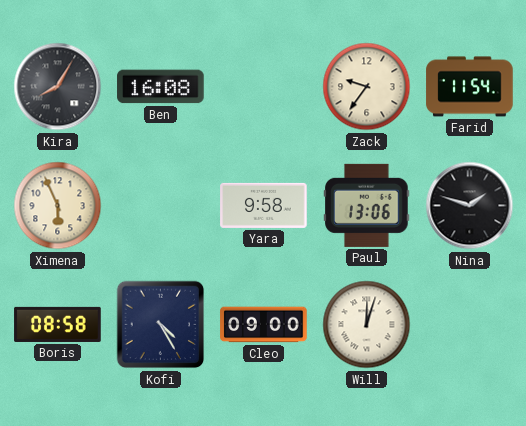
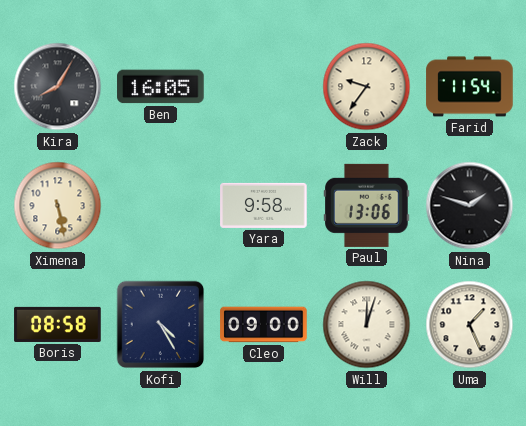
Ben: 16:08 -> 16:05
Ximena: 5:56 -> 5:28
Uma: none -> 1:26
